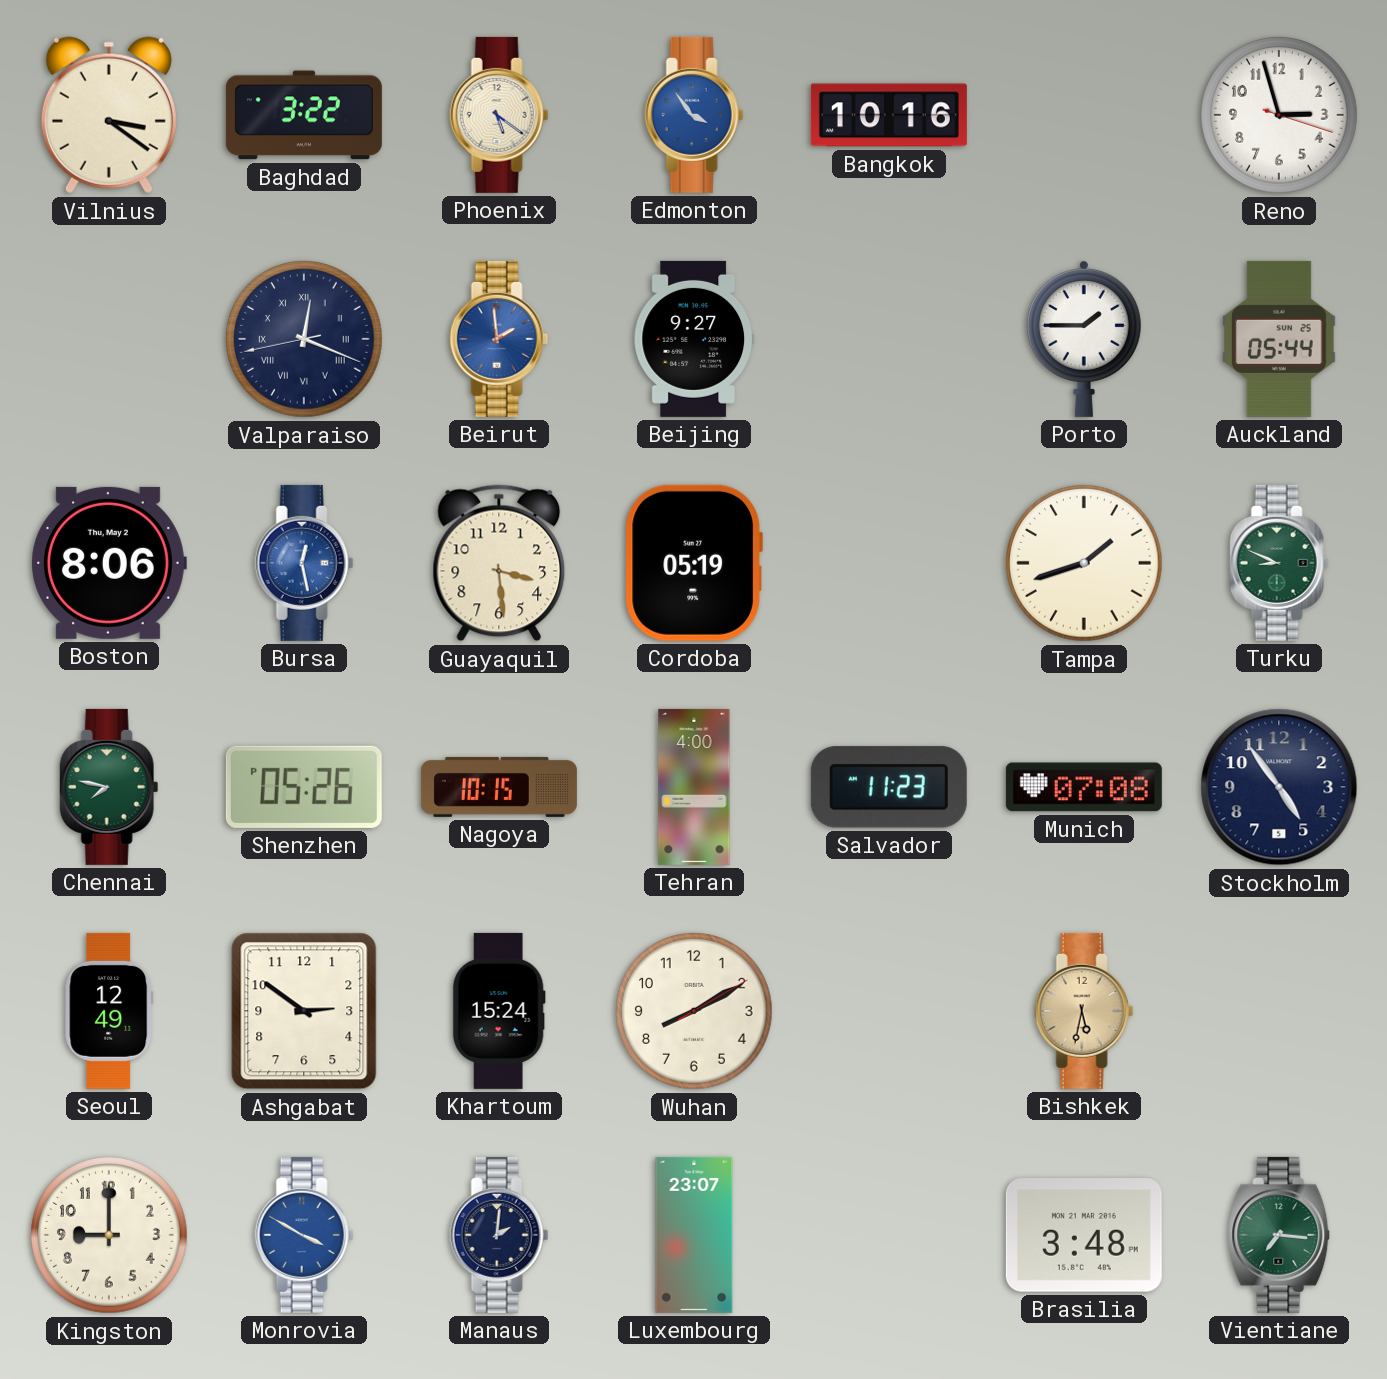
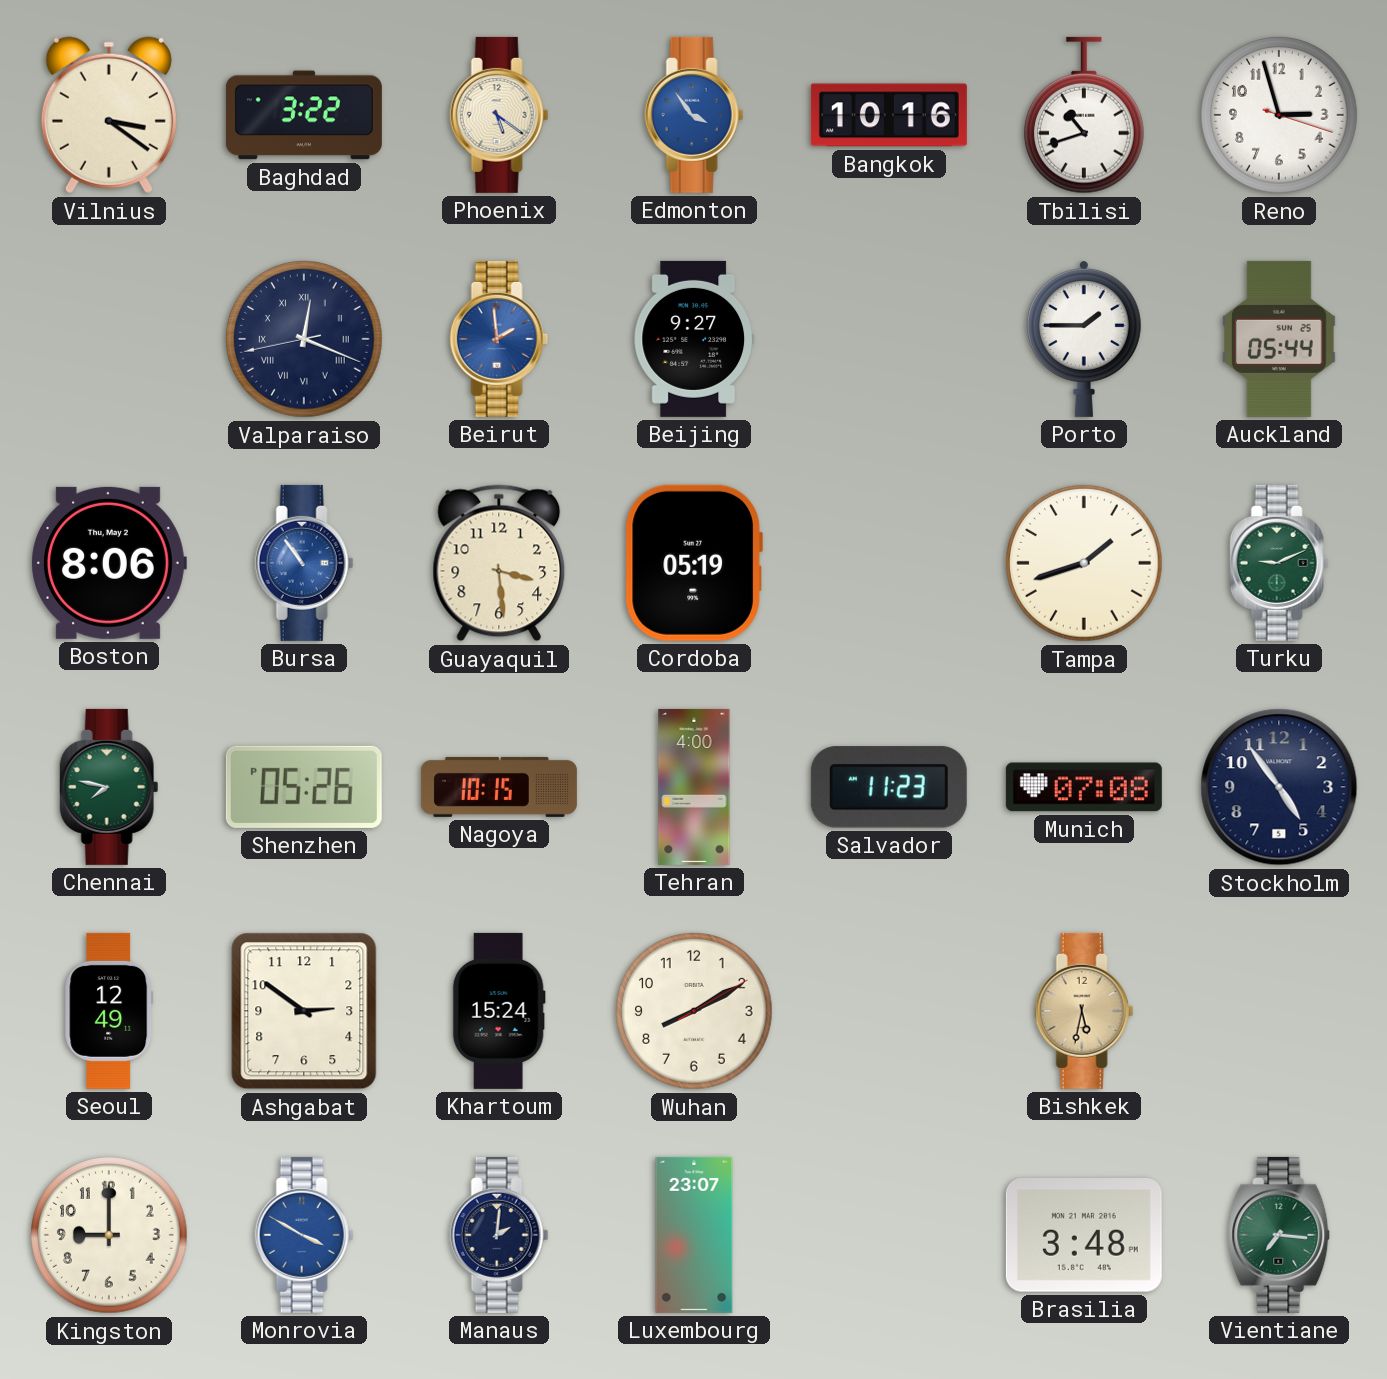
Tbilisi: none -> 10:42
Bursa: 12:28 -> 10:54
Turku: 8:49 -> 9:11
